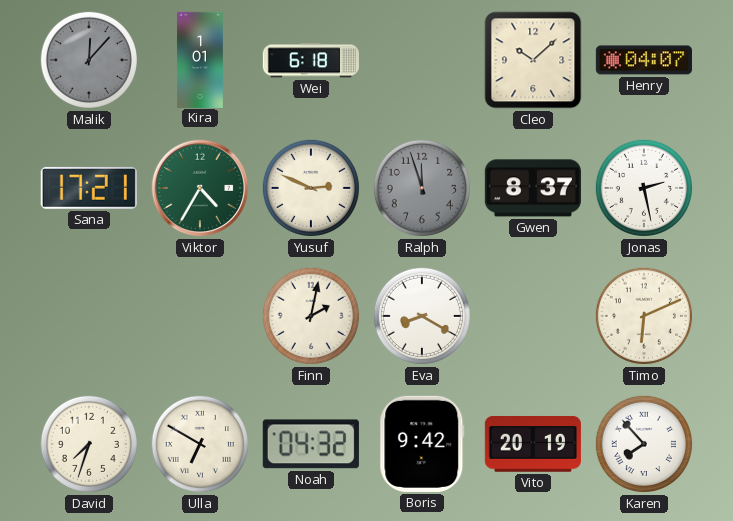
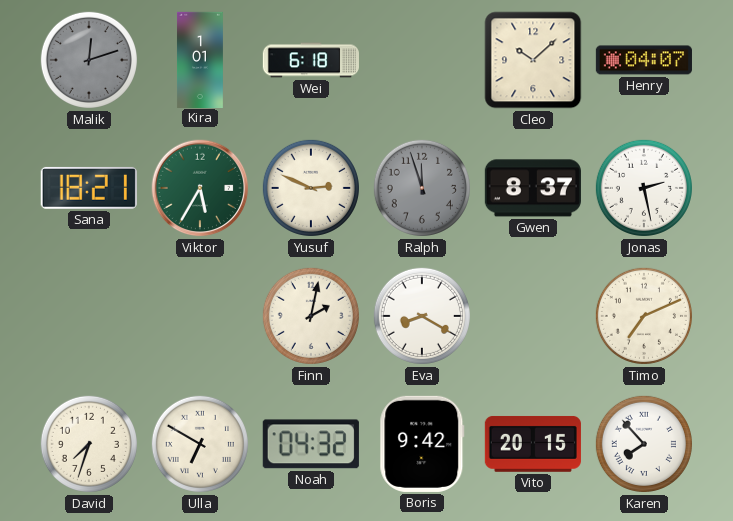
Malik: 12:07 -> 12:12
Sana: 17:21 -> 18:21
Viktor: 4:35 -> 5:35
Timo: 6:11 -> 7:11
Vito: 20:19 -> 20:15
